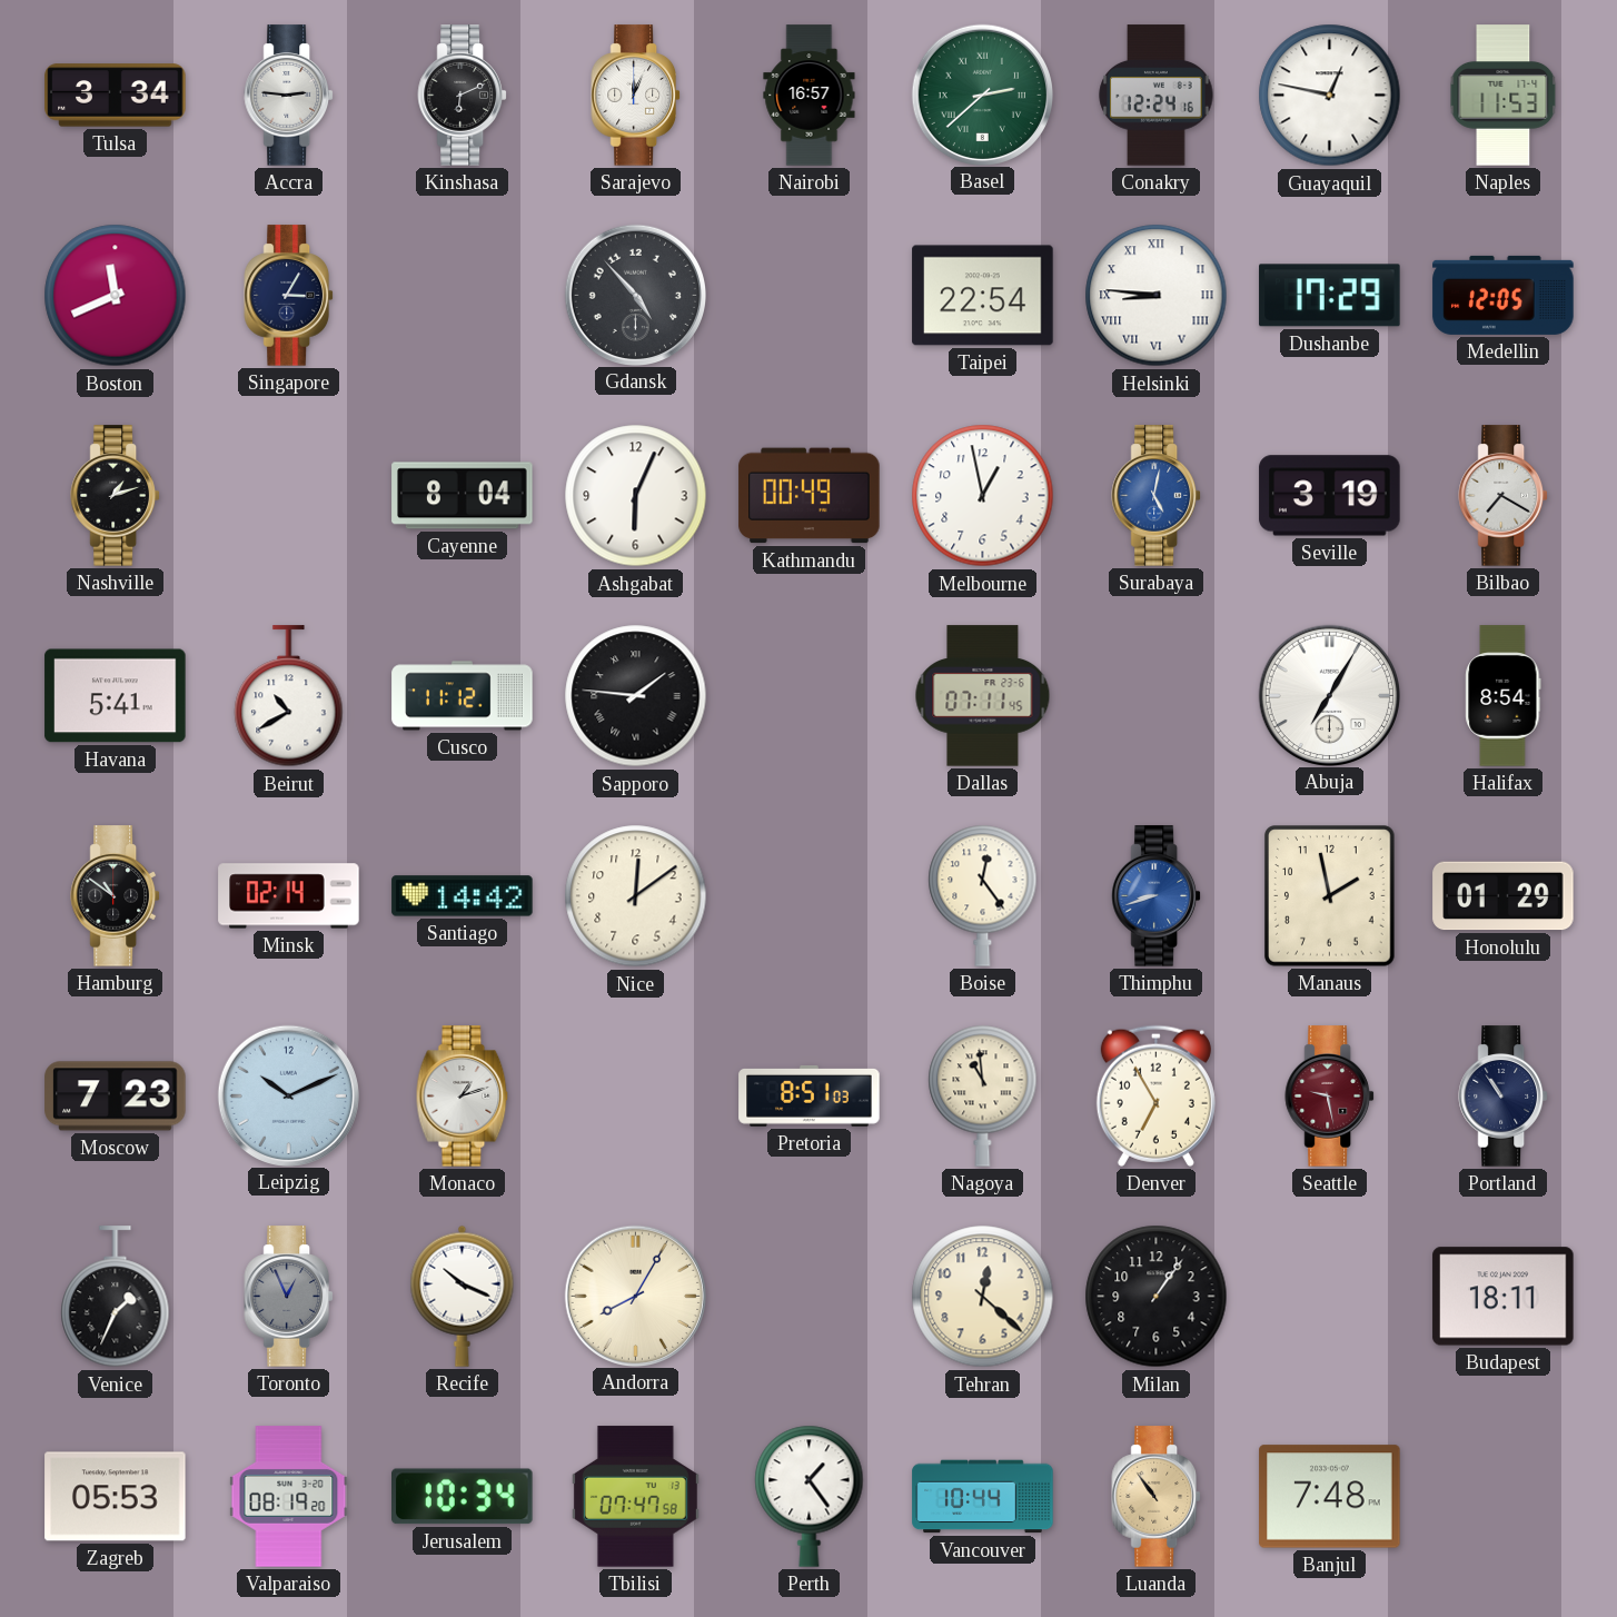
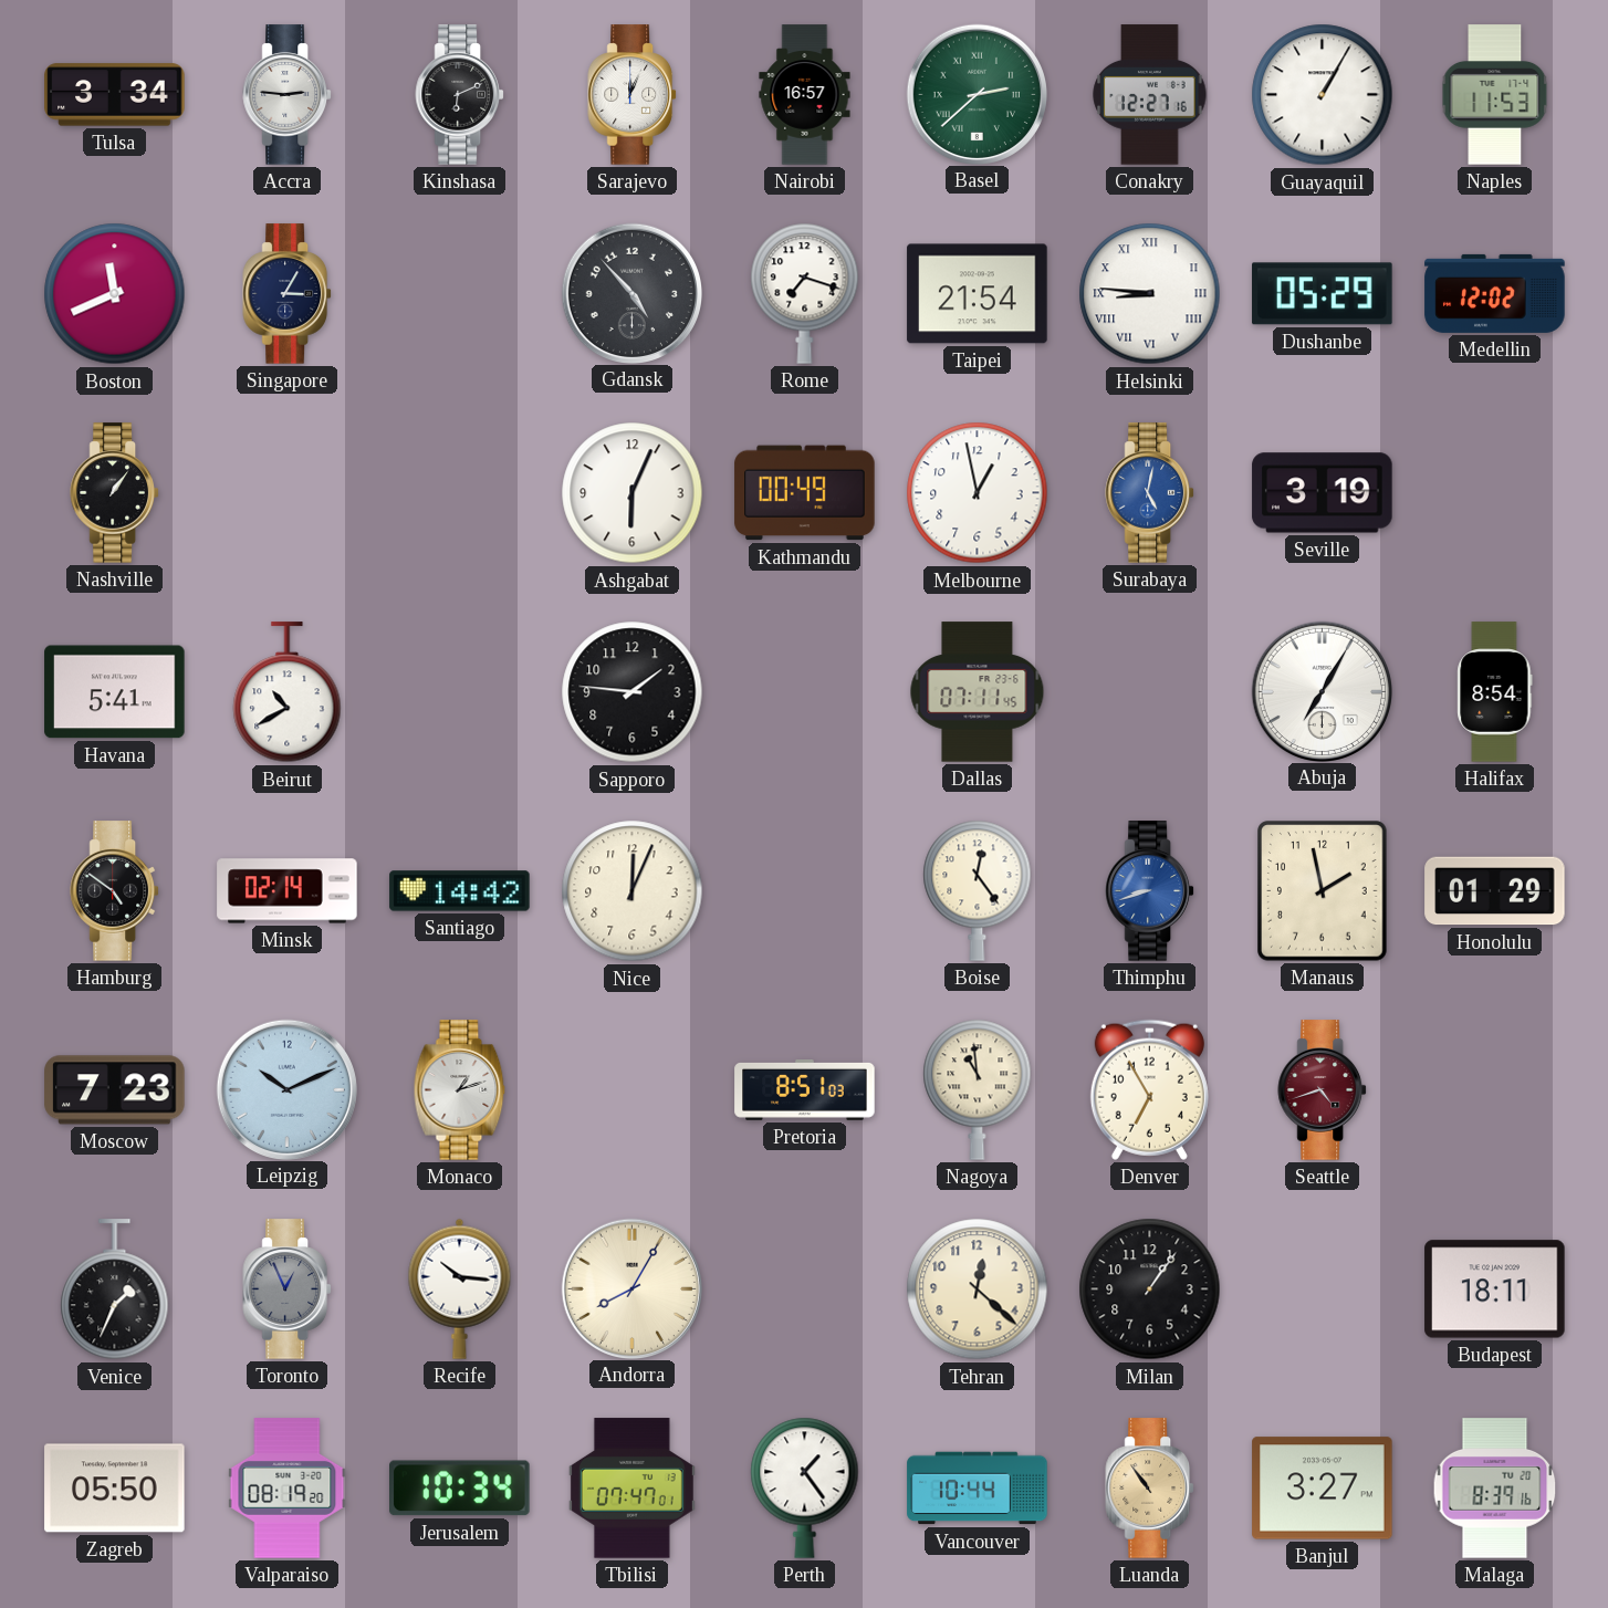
Conakry: 12:24 -> 12:27
Guayaquil: 12:47 -> 1:05
Rome: none -> 7:18
Taipei: 22:54 -> 21:54
Dushanbe: 17:29 -> 05:29
Medellin: 12:05 -> 12:02
Nashville: 1:12 -> 1:06
Cayenne: 8:04 -> none
Bilbao: 7:20 -> none
Cusco: 11:12 -> none
Sapporo numerals: Roman -> Arabic
Hamburg: 10:51 -> 4:51
Nice: 12:09 -> 12:04
Seattle: 9:28 -> 4:42
Portland: 10:54 -> none
Recife: 10:19 -> 10:16
Zagreb: 05:53 -> 05:50
Tbilisi: 07:47:58 -> 07:47:01
Banjul: 7:48 -> 3:27
Malaga: none -> 8:39
